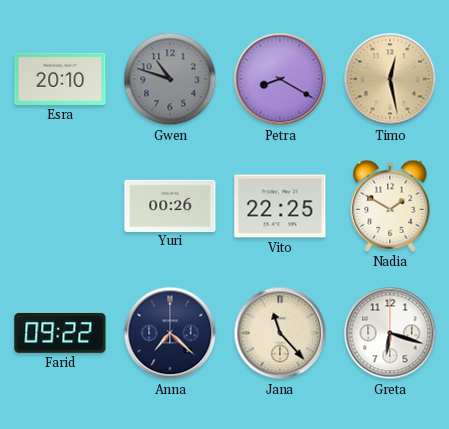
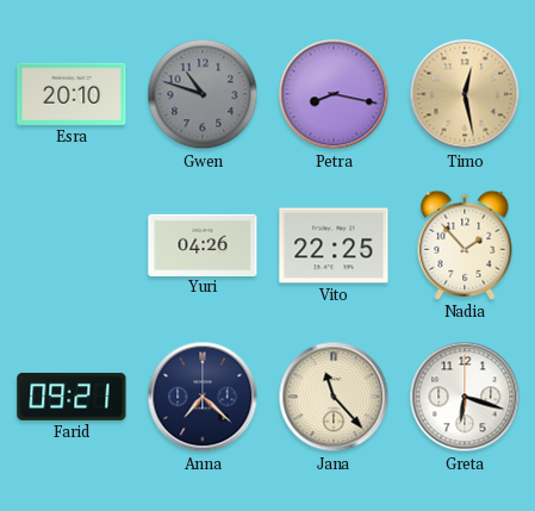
Petra: 8:20 -> 8:17
Yuri: 00:26 -> 04:26
Nadia: 1:50 -> 1:53
Farid: 09:22 -> 09:21
